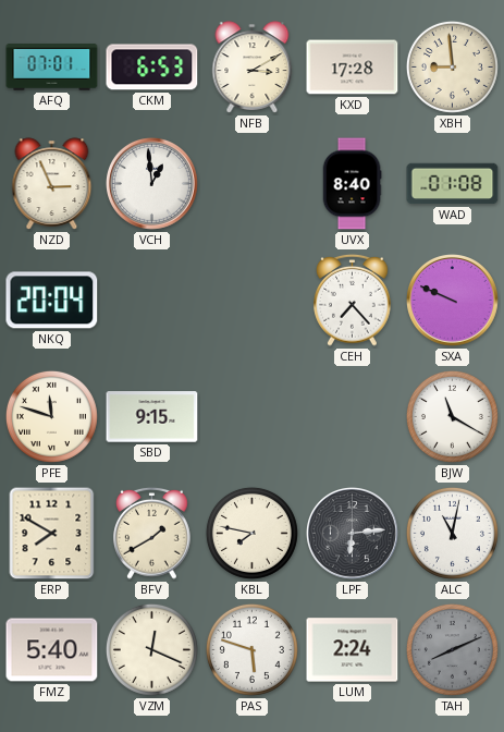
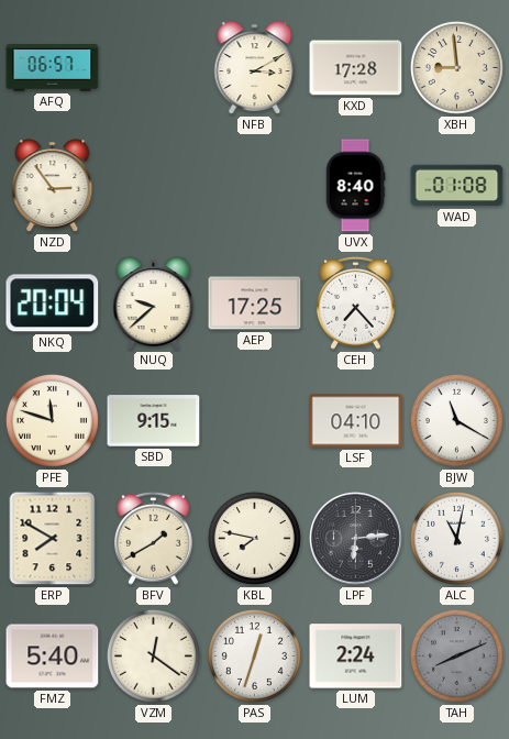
AFQ: 07:01 -> 06:57
CKM: 6:53 -> none
NZD: 2:56 -> 2:54
VCH: 12:59 -> none
NUQ: none -> 9:38
AEP: none -> 17:25
SXA: 9:49 -> none
LSF: none -> 04:10
VZM: 12:19 -> 12:21
PAS: 5:48 -> 12:33
